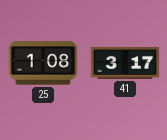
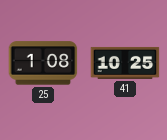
41: 3:17 -> 10:25
